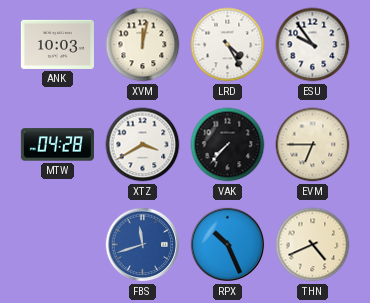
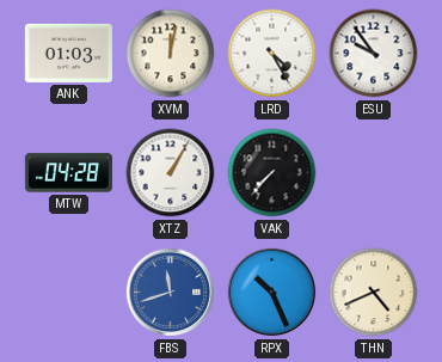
ANK: 10:03 -> 01:03
XTZ: 3:40 -> 1:05
EVM: 6:45 -> none
